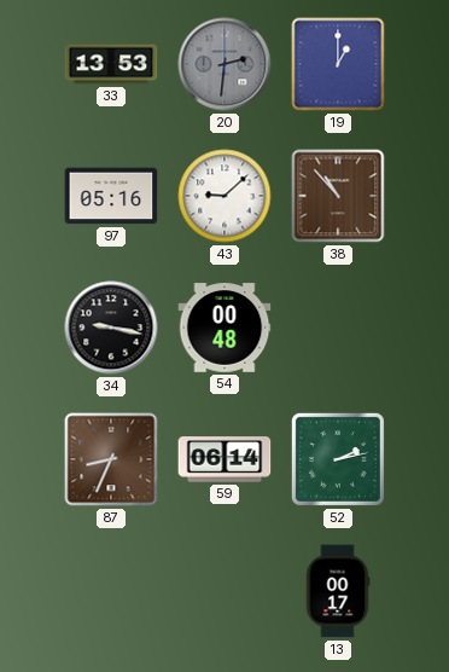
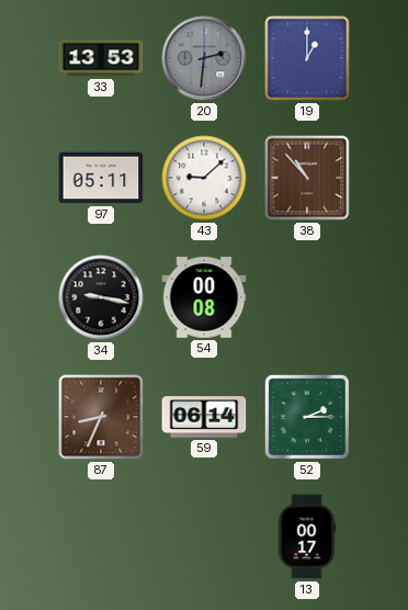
97: 05:16 -> 05:11
54: 00:48 -> 00:08
52: 2:13 -> 2:15
